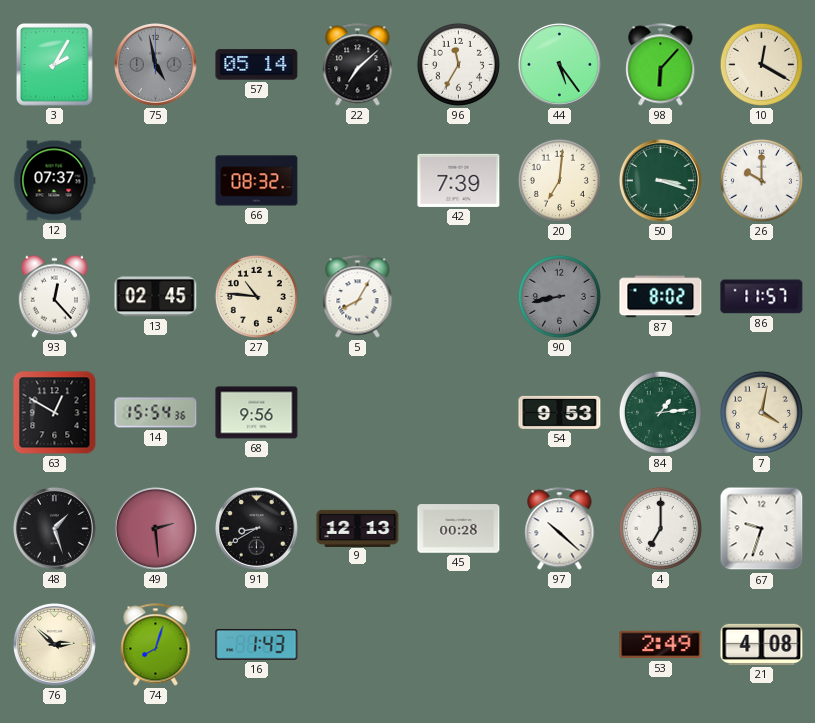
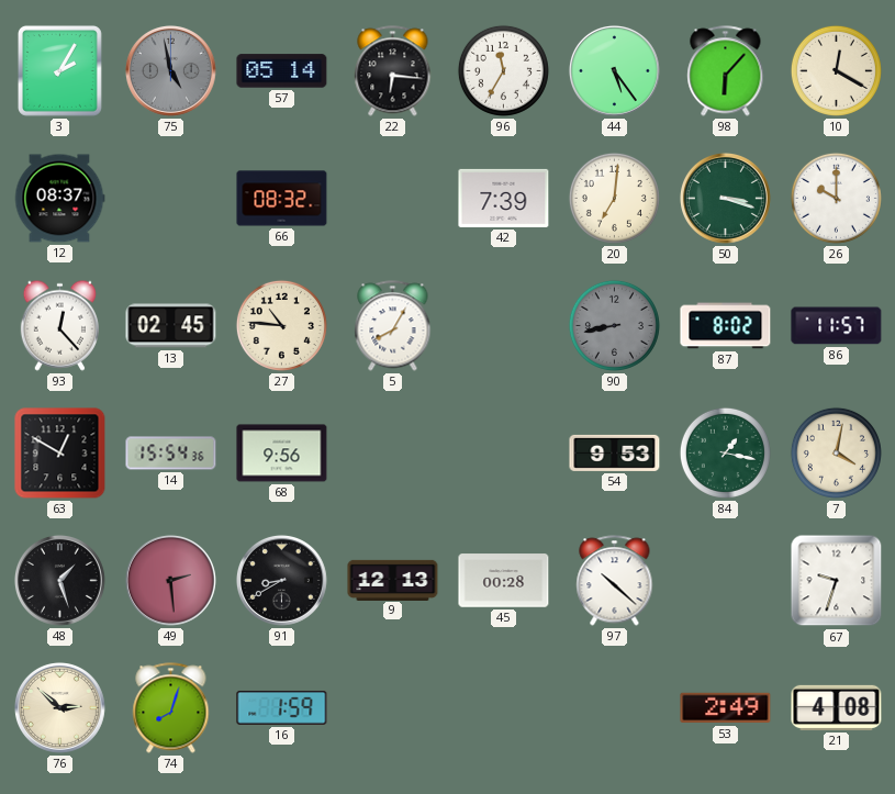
22: 7:08 -> 6:16
12: 07:37 -> 08:37
84: 1:14 -> 1:17
4: 7:00 -> none
16: 1:43 -> 1:59
